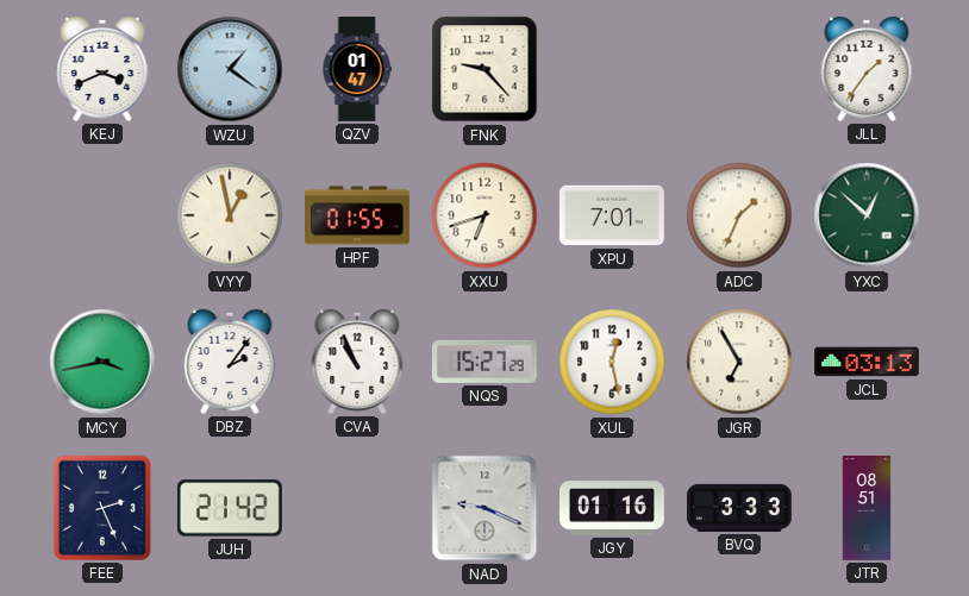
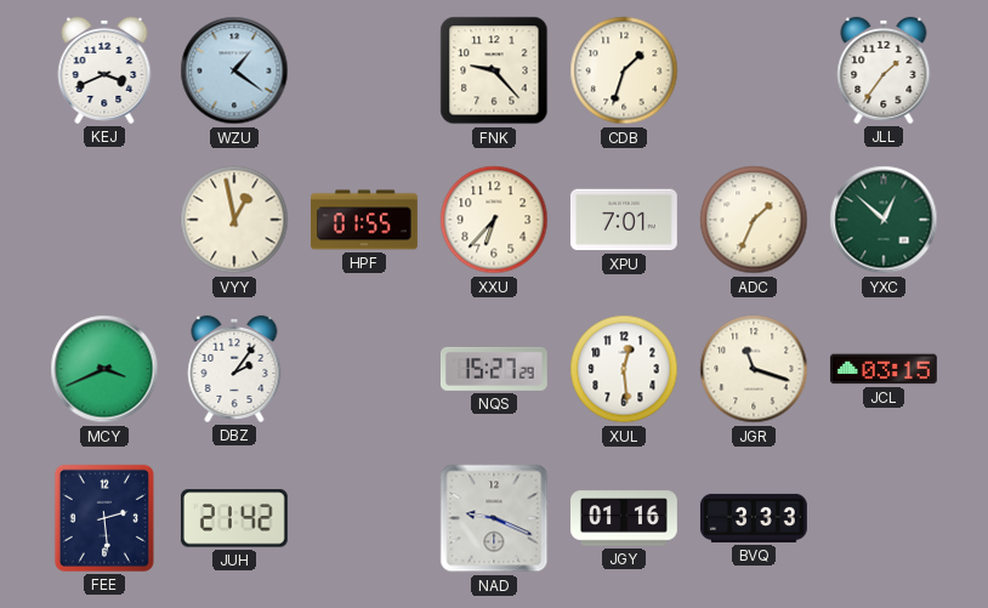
QZV: 01:47 -> none
CDB: none -> 1:33
XXU: 6:42 -> 6:37
MCY: 3:43 -> 3:41
CVA: 10:56 -> none
XUL: 12:28 -> 12:29
JGR: 6:55 -> 11:18
JCL: 03:13 -> 03:15
FEE: 2:26 -> 2:29
JTR: 08:51 -> none
